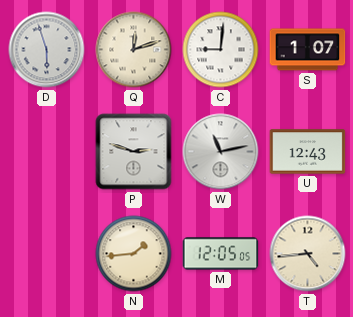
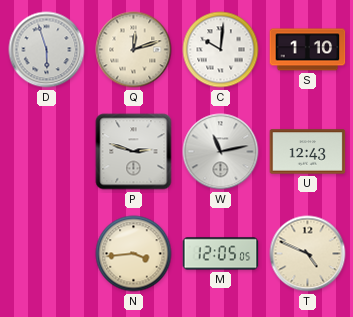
C: 9:01 -> 10:01
S: 1:07 -> 1:10
N: 1:44 -> 3:44
T: 4:44 -> 4:49
